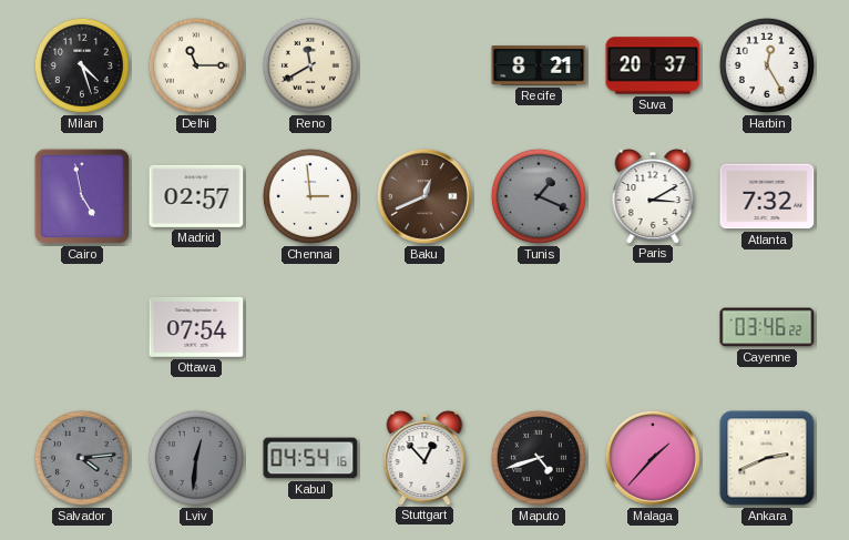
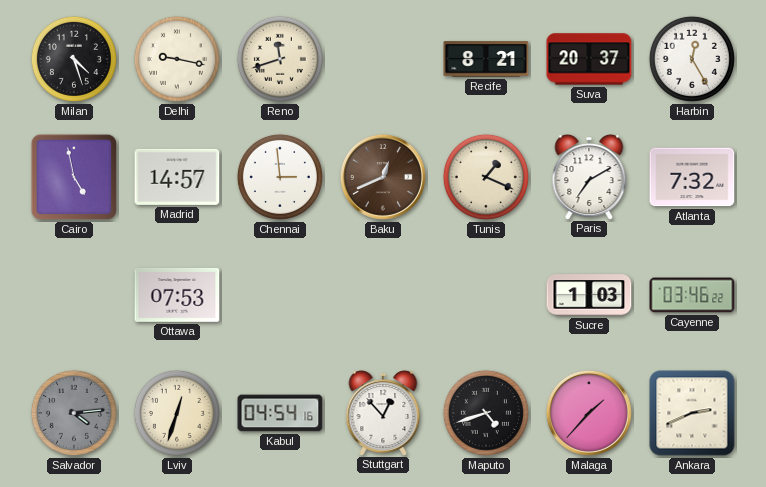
Delhi: 11:15 -> 9:17
Reno: 11:40 -> 11:42
Madrid: 02:57 -> 14:57
Tunis dial: grey -> cream
Paris: 3:10 -> 7:10
Ottawa: 07:54 -> 07:53
Sucre: none -> 1:03
Lviv: 12:31 -> 12:33
Lviv dial: grey -> cream
